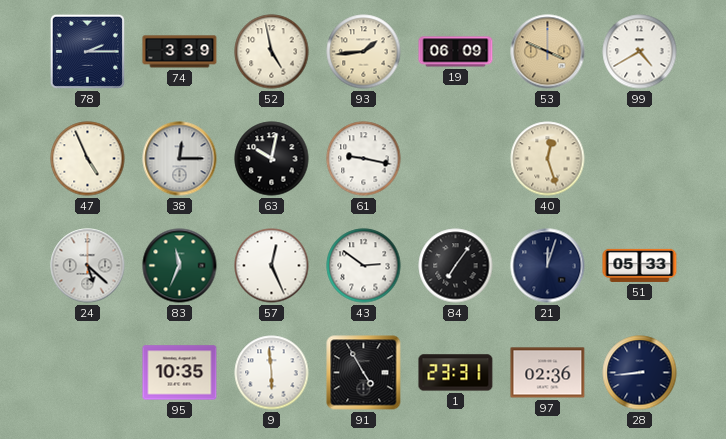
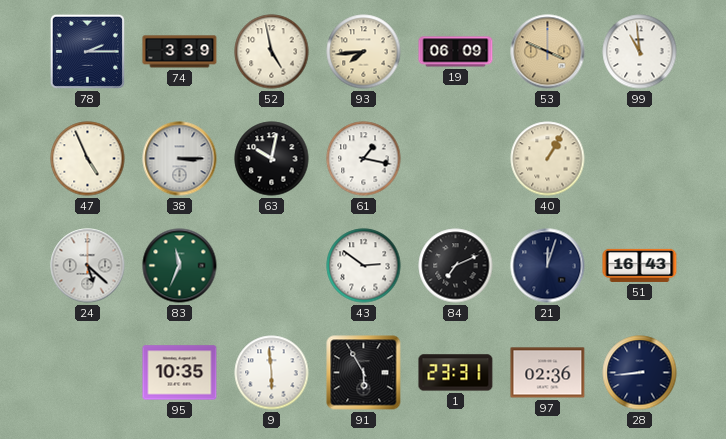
93: 1:44 -> 7:44
99: 4:40 -> 10:59
38: 12:15 -> 3:15
61: 9:17 -> 1:17
40: 12:27 -> 1:05
57: 12:26 -> none
84: 7:06 -> 7:11
51: 05:33 -> 16:43
91: 4:55 -> 5:55
